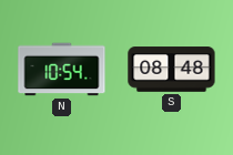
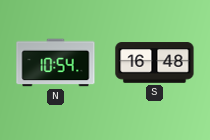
S: 08:48 -> 16:48
